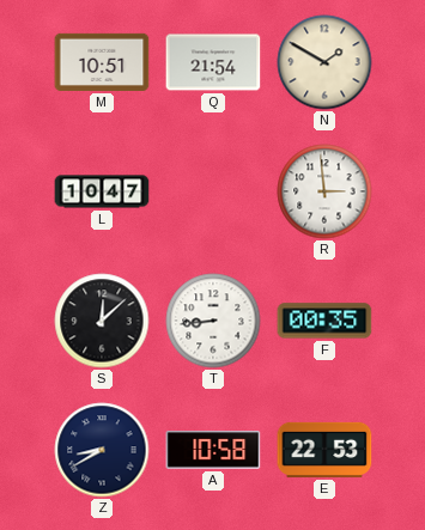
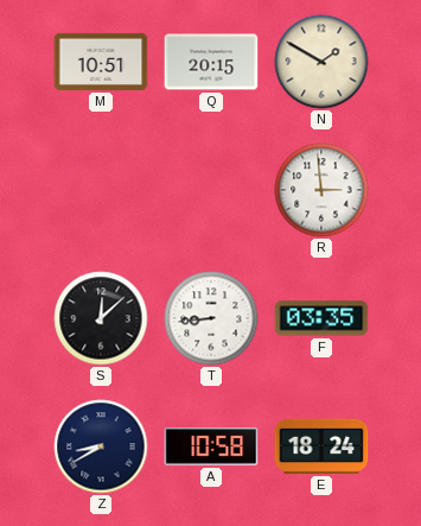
Q: 21:54 -> 20:15
L: 10:47 -> none
F: 00:35 -> 03:35
E: 22:53 -> 18:24
